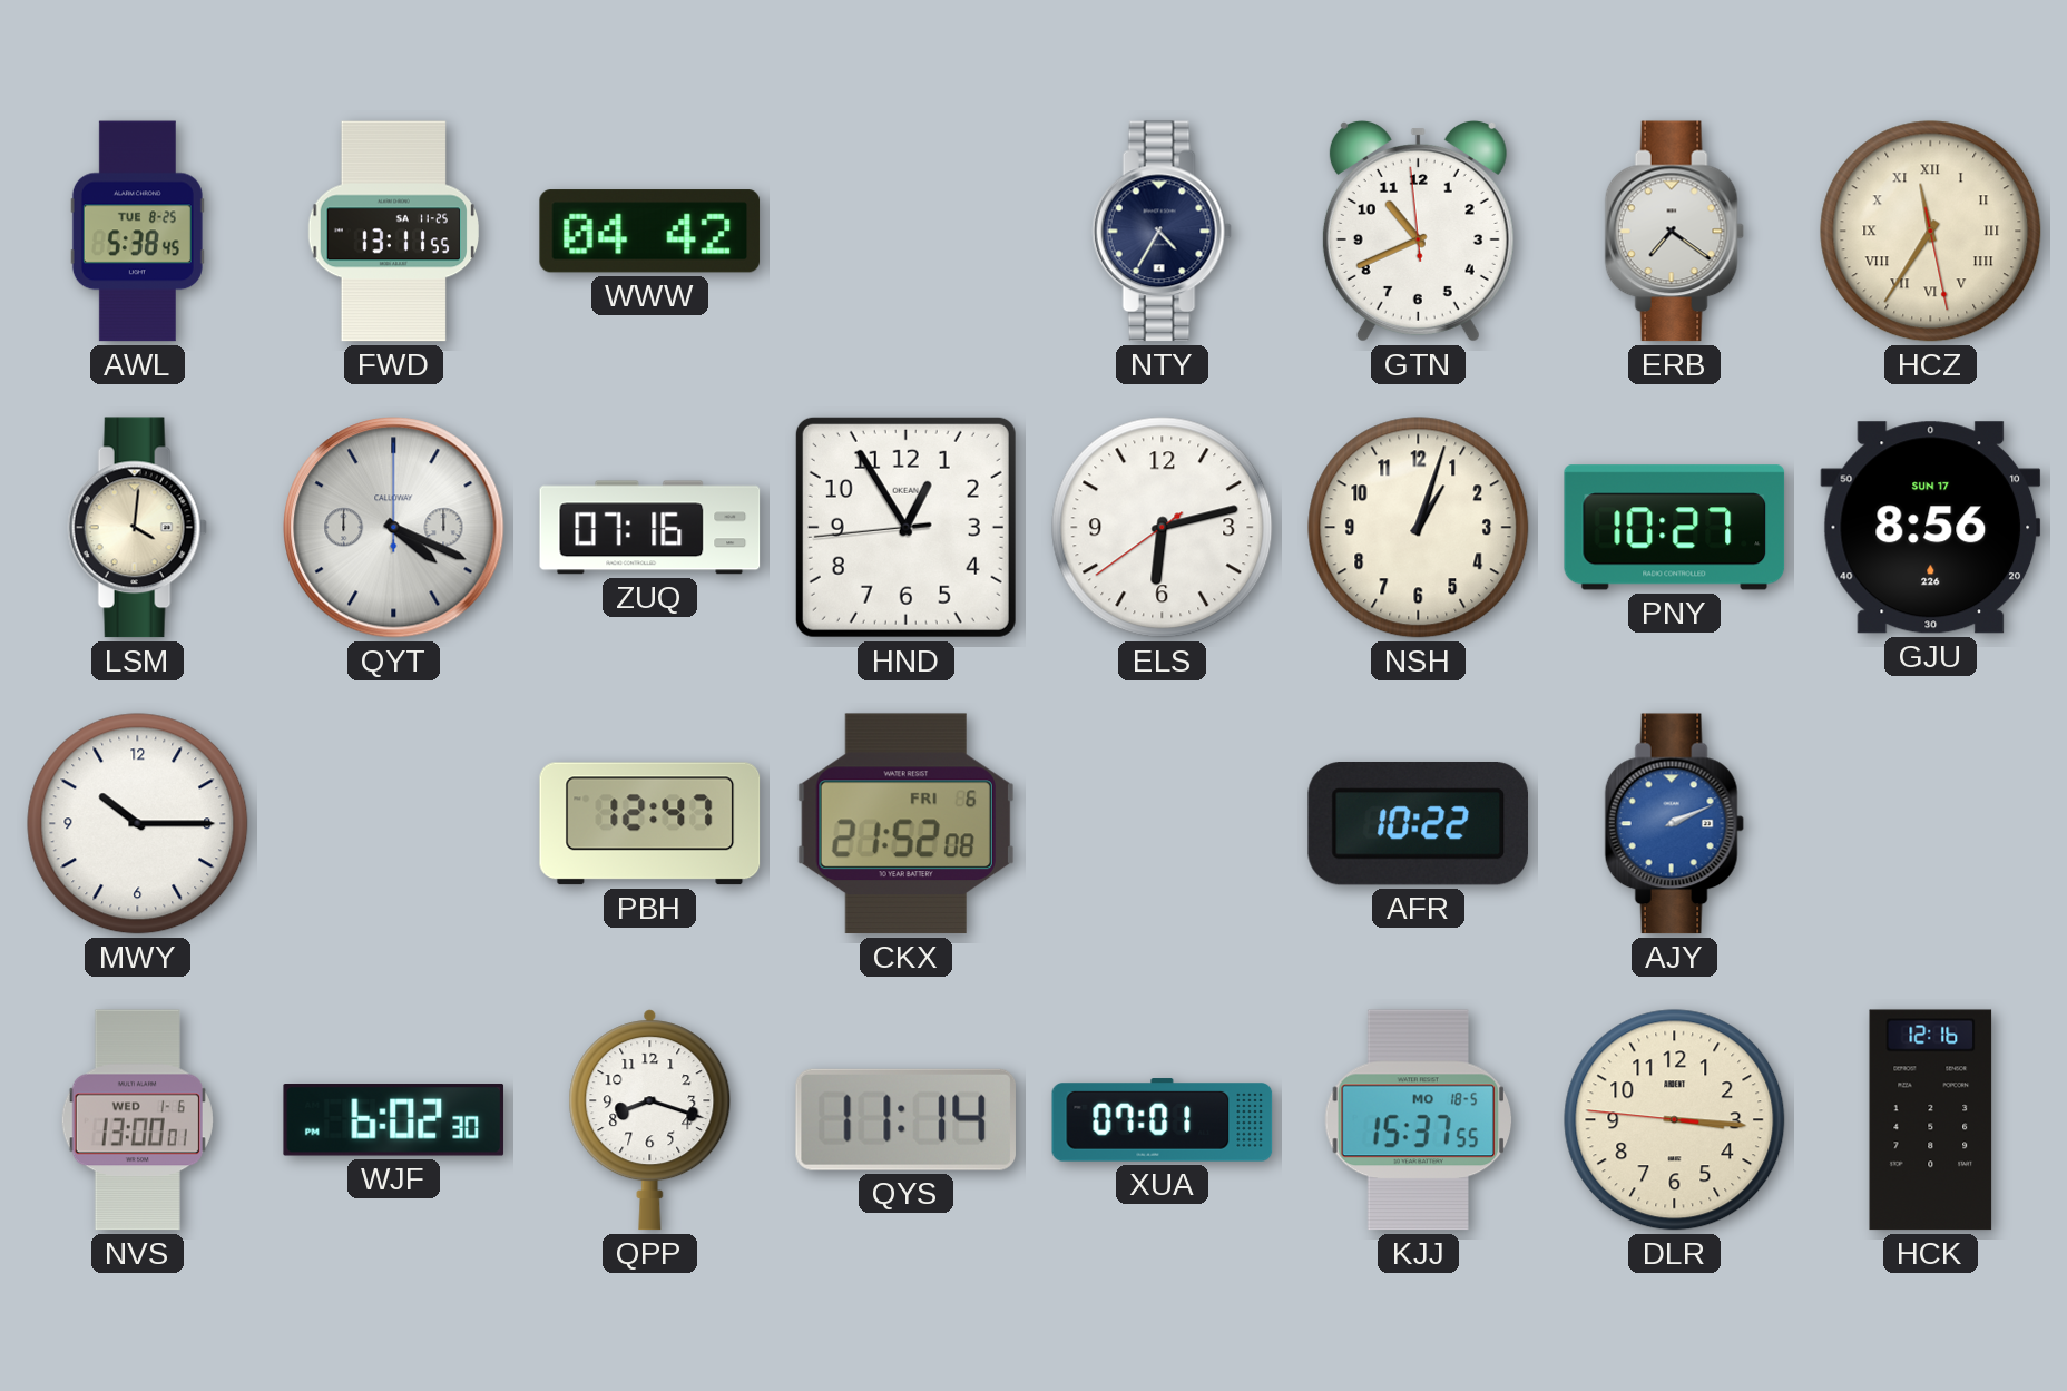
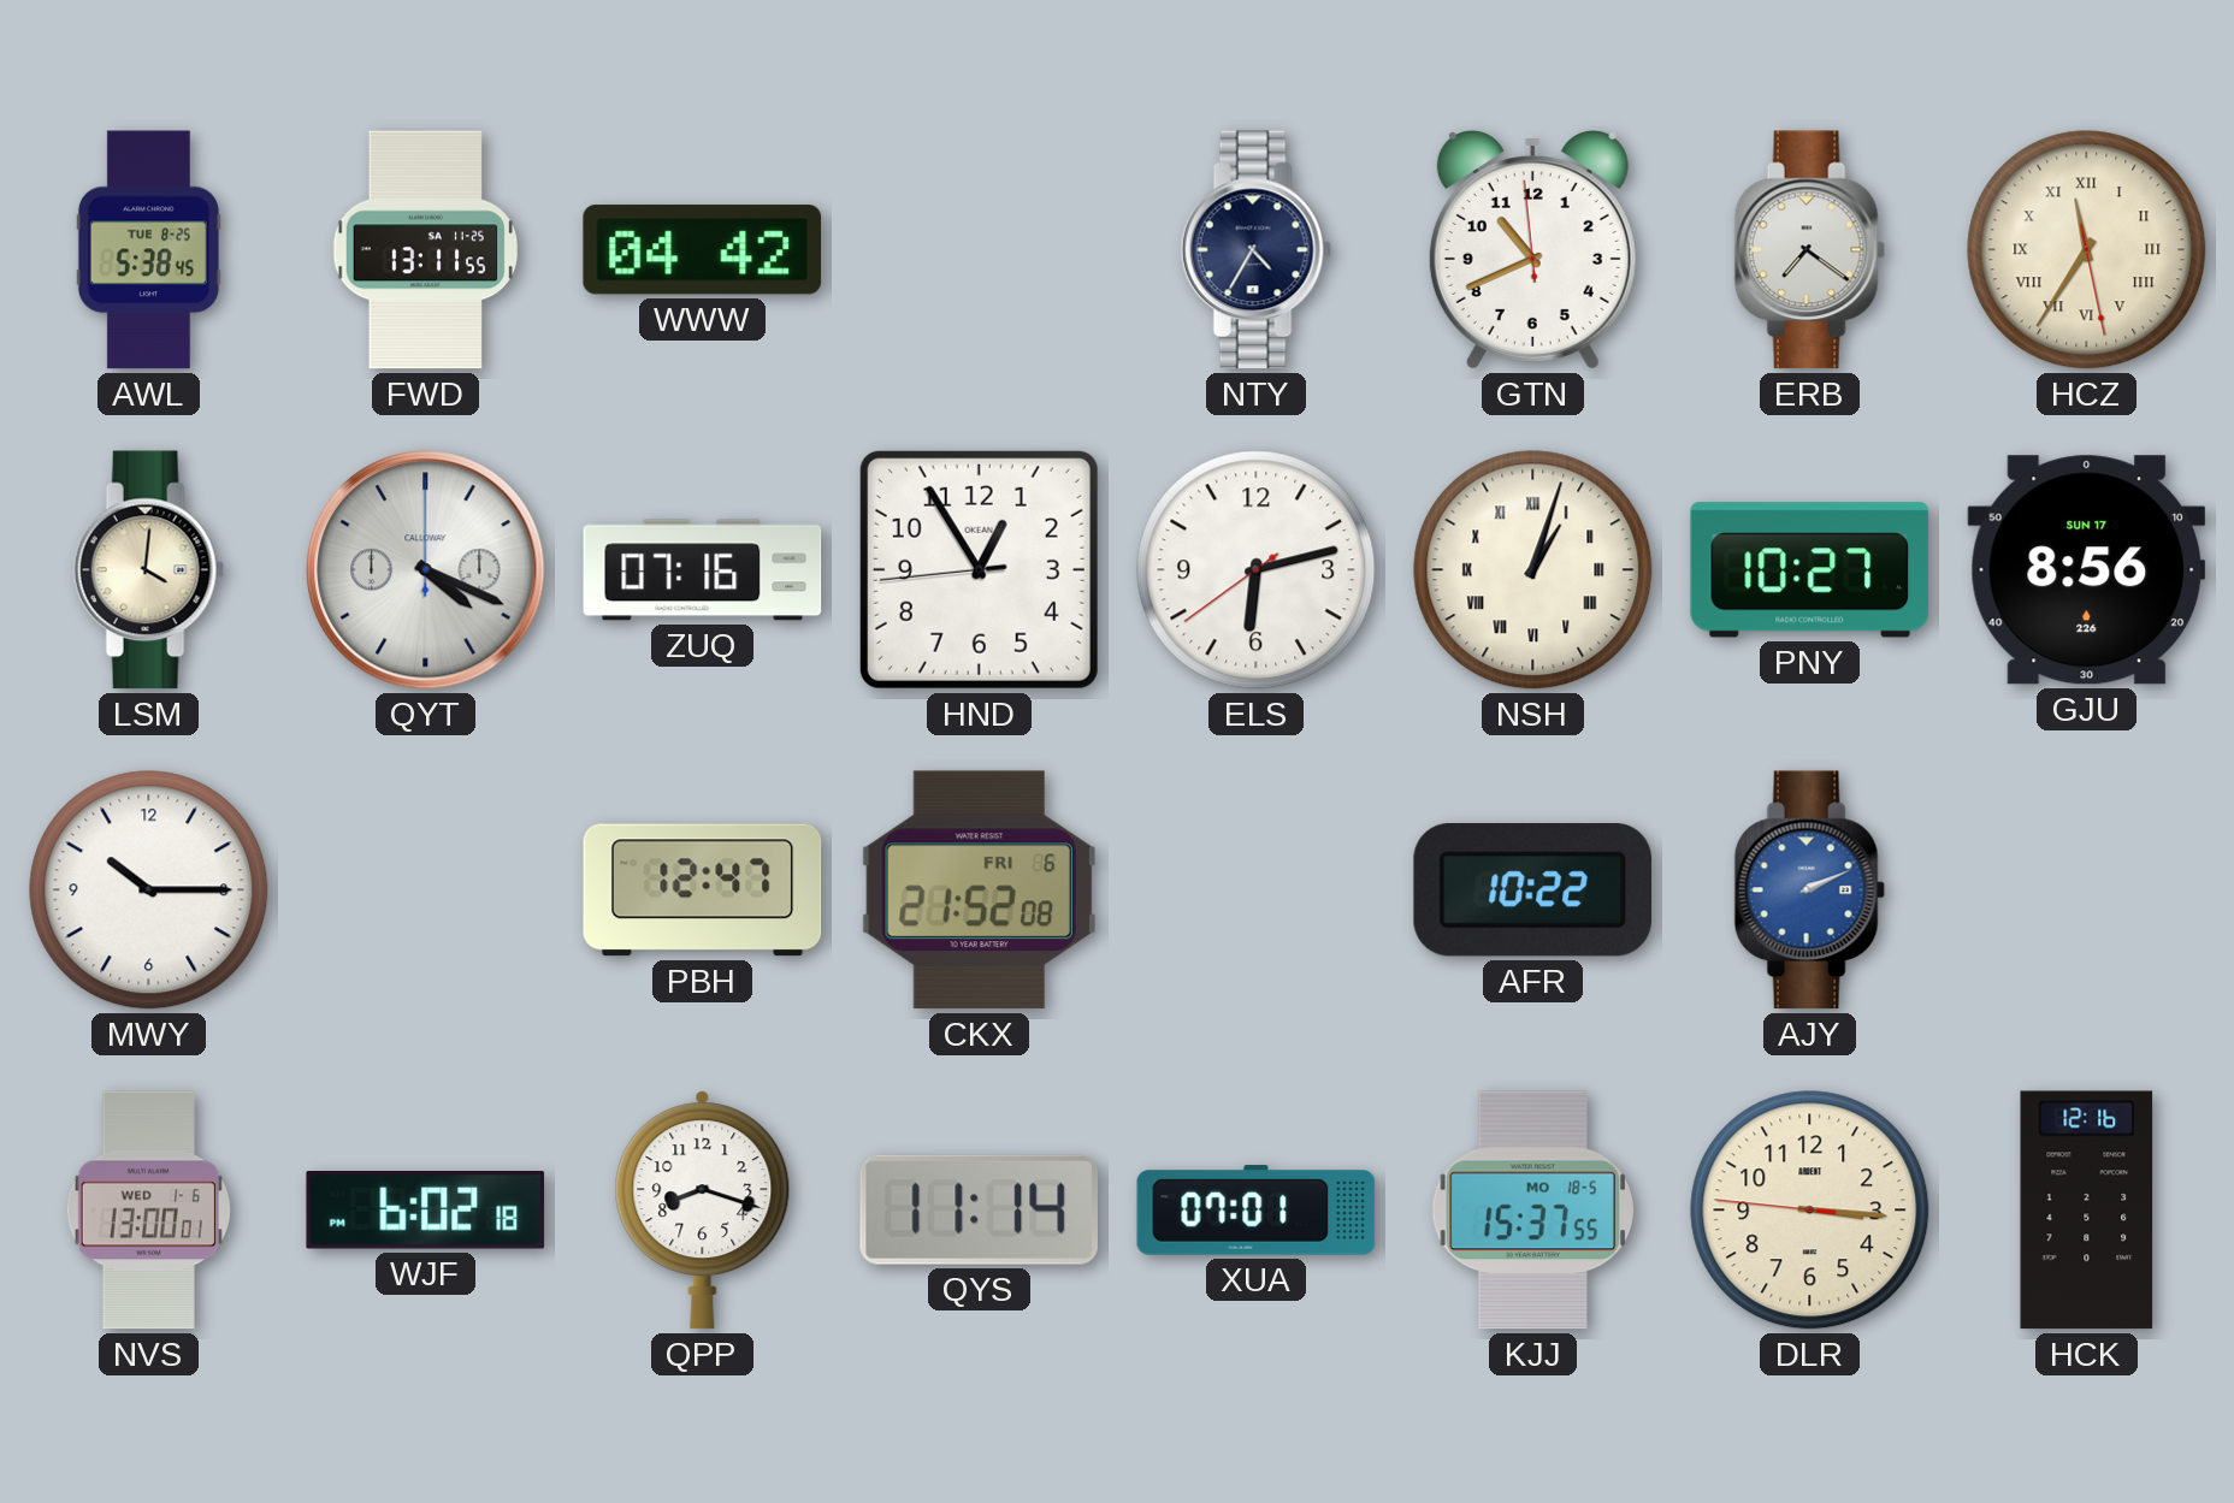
NSH numerals: Arabic -> Roman
WJF: 6:02:30 -> 6:02:18
